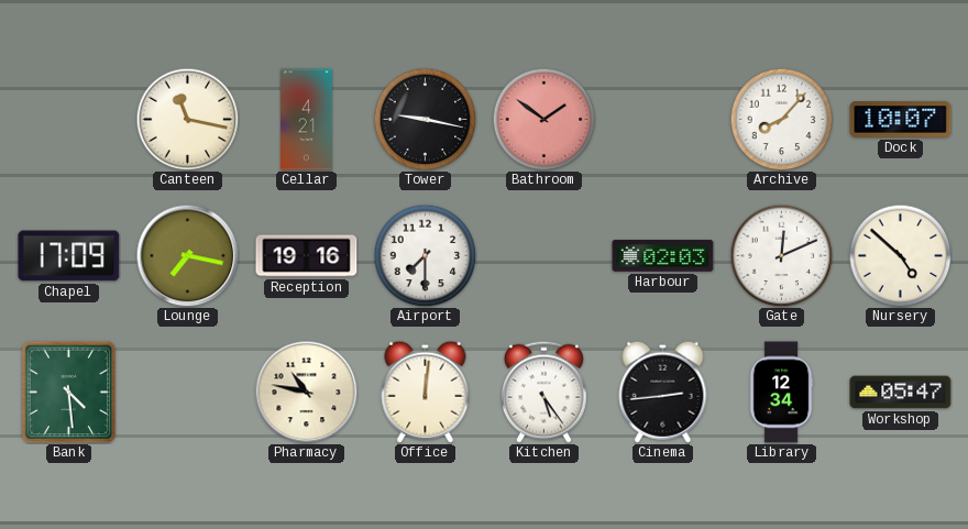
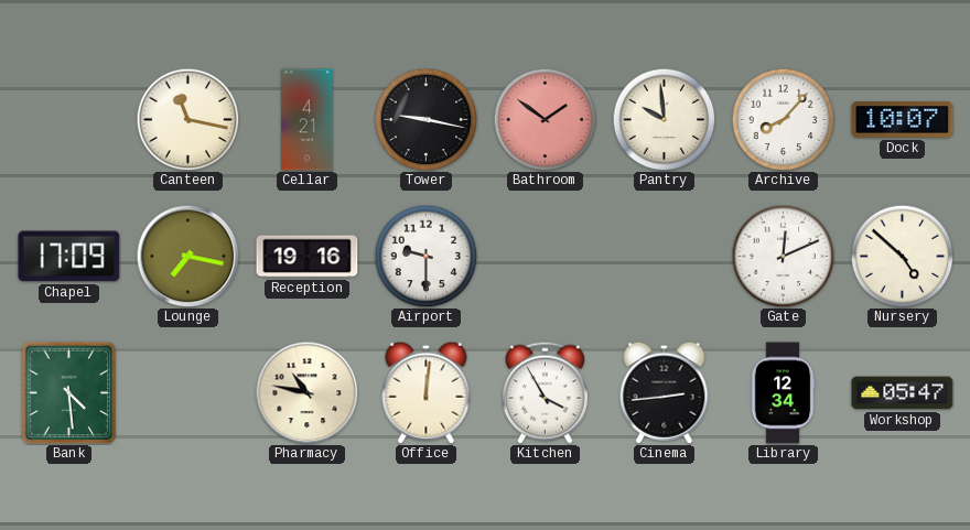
Pantry: none -> 9:59
Airport: 7:30 -> 9:30
Harbour: 02:03 -> none
Kitchen: 5:24 -> 3:55
